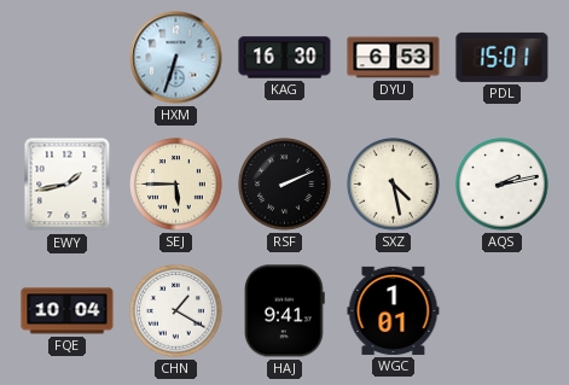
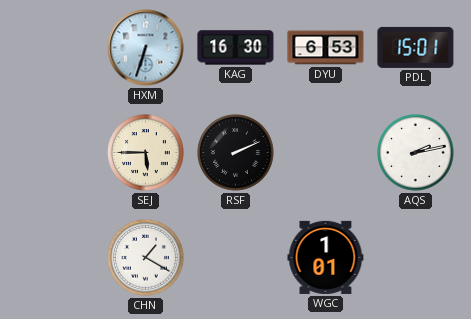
EWY: 1:43 -> none
SXZ: 4:28 -> none
FQE: 10:04 -> none
HAJ: 9:41 -> none
